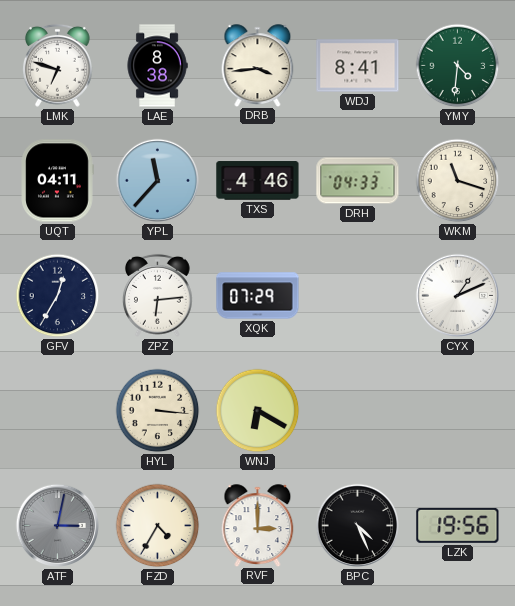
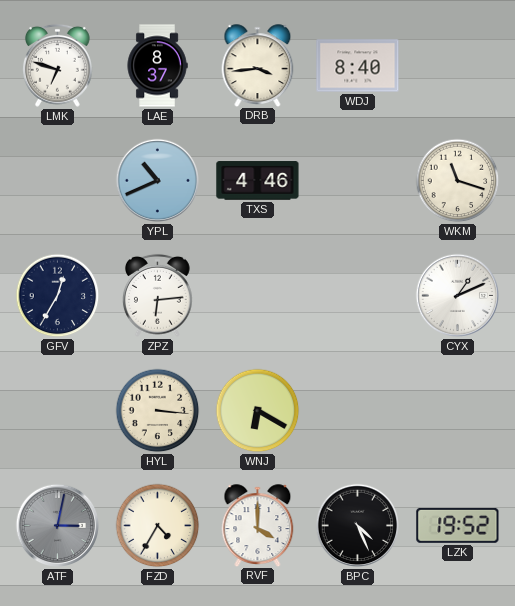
LAE: 8:38 -> 8:37
WDJ: 8:41 -> 8:40
YMY: 4:31 -> none
UQT: 04:11 -> none
YPL: 11:37 -> 10:41
DRH: 04:33 -> none
XQK: 07:29 -> none
RVF: 3:00 -> 4:00
LZK: 19:56 -> 19:52
